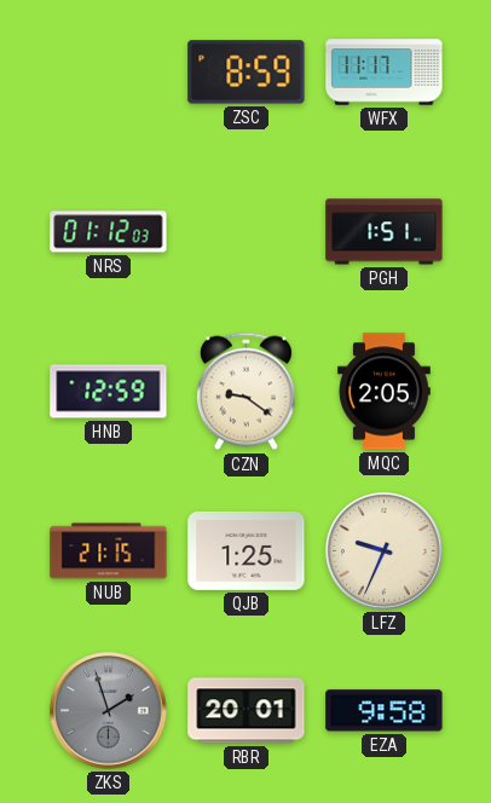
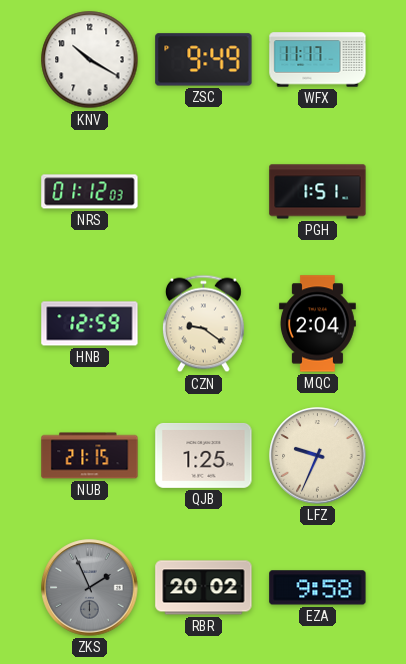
KNV: none -> 10:20
ZSC: 8:59 -> 9:49
MQC: 2:05 -> 2:04
ZKS: 1:57 -> 1:56
RBR: 20:01 -> 20:02
